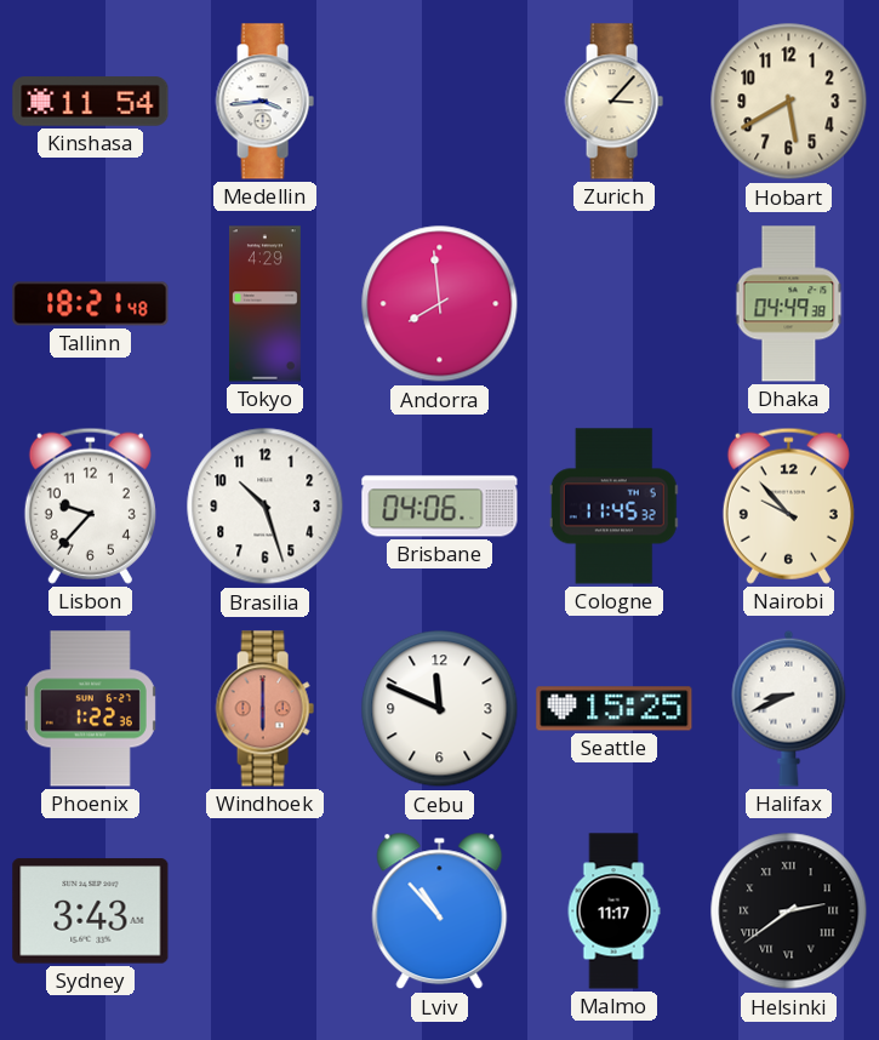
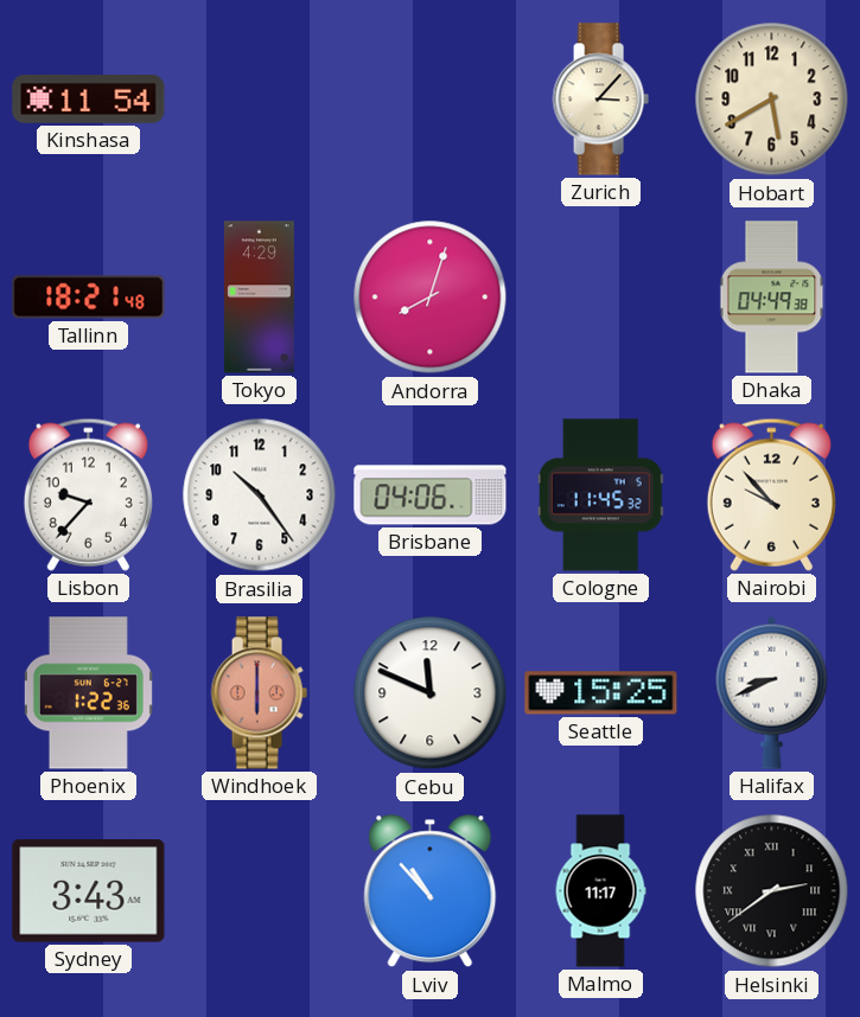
Medellin: 3:44 -> none
Andorra: 7:59 -> 8:03
Brasilia: 10:27 -> 10:24
